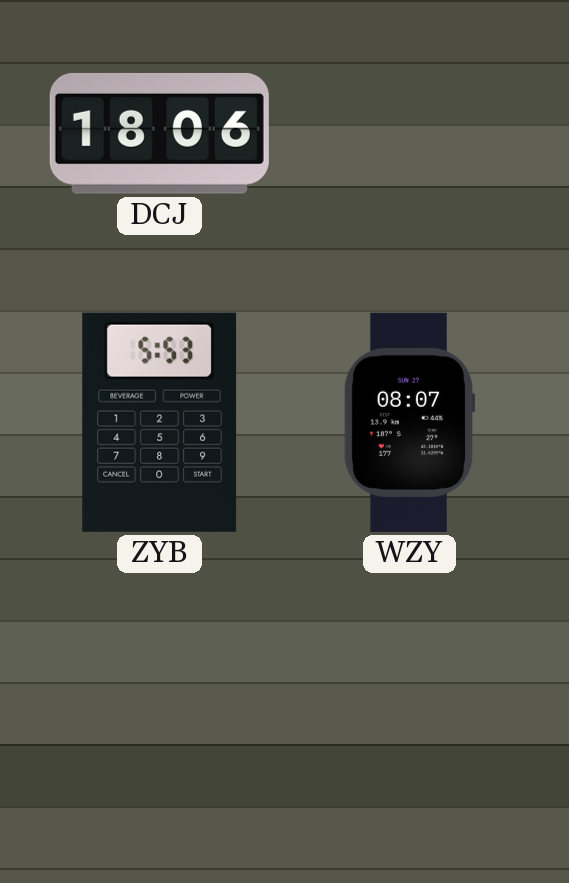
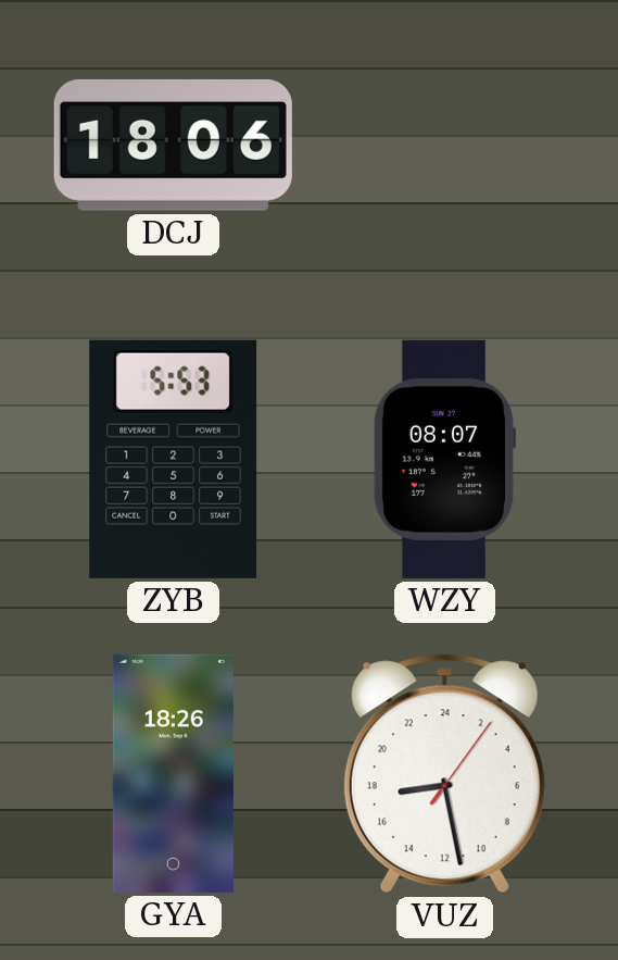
GYA: none -> 18:26
VUZ: none -> 17:28
